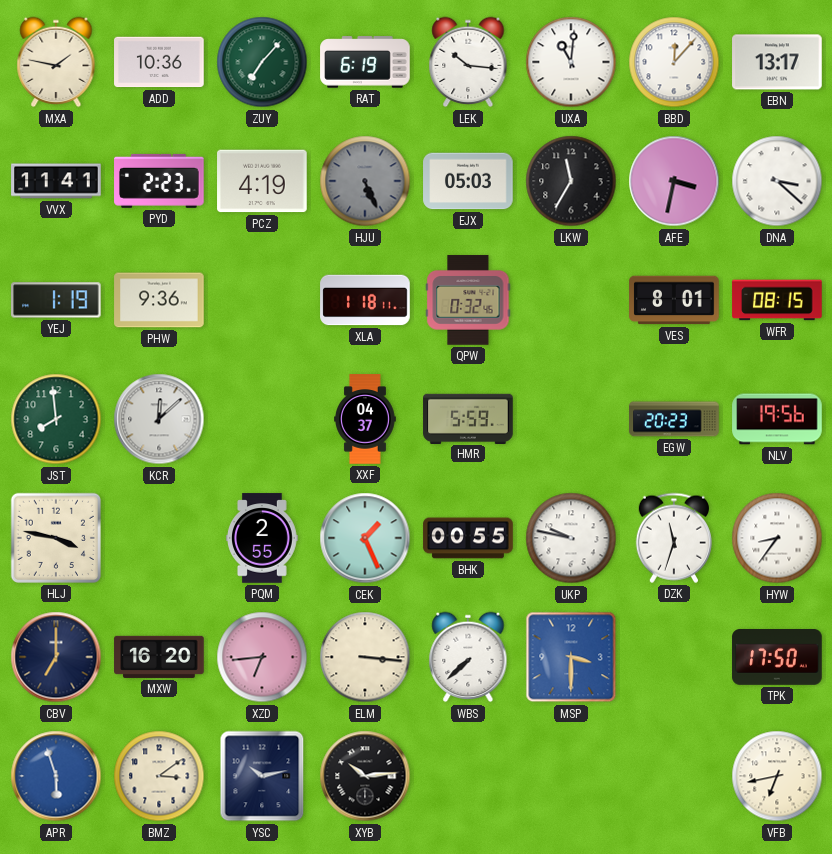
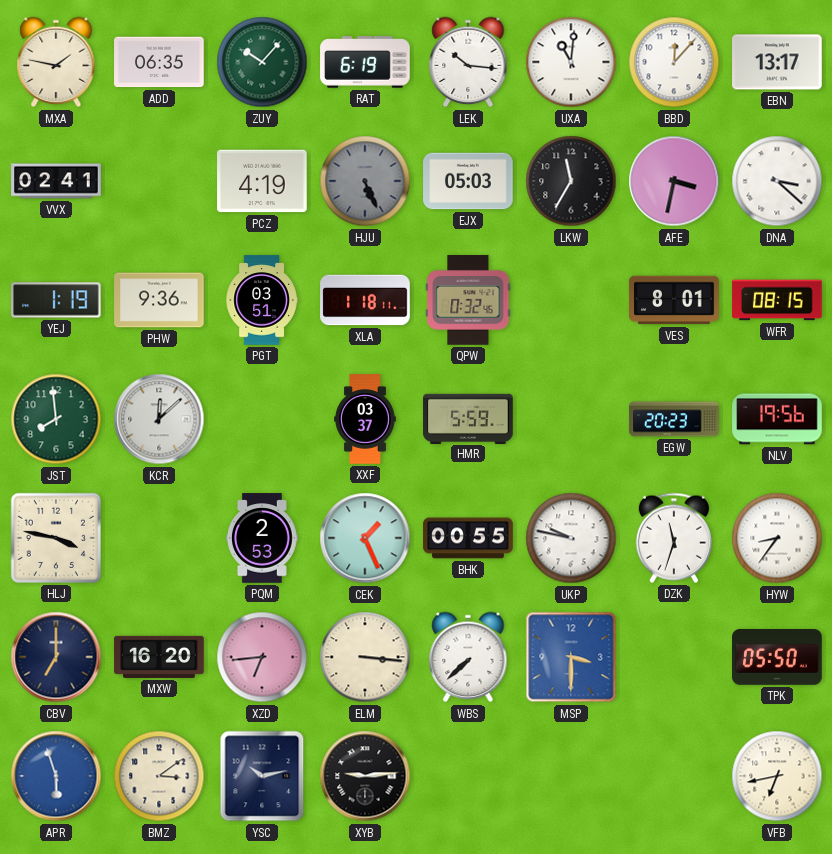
ADD: 10:36 -> 06:35
ZUY: 7:07 -> 10:07
VVX: 11:41 -> 02:41
PYD: 2:23 -> none
PGT: none -> 03:51
XXF: 04:37 -> 03:37
PQM: 2:55 -> 2:53
TPK: 17:50 -> 05:50
XYB: 10:14 -> 9:14
